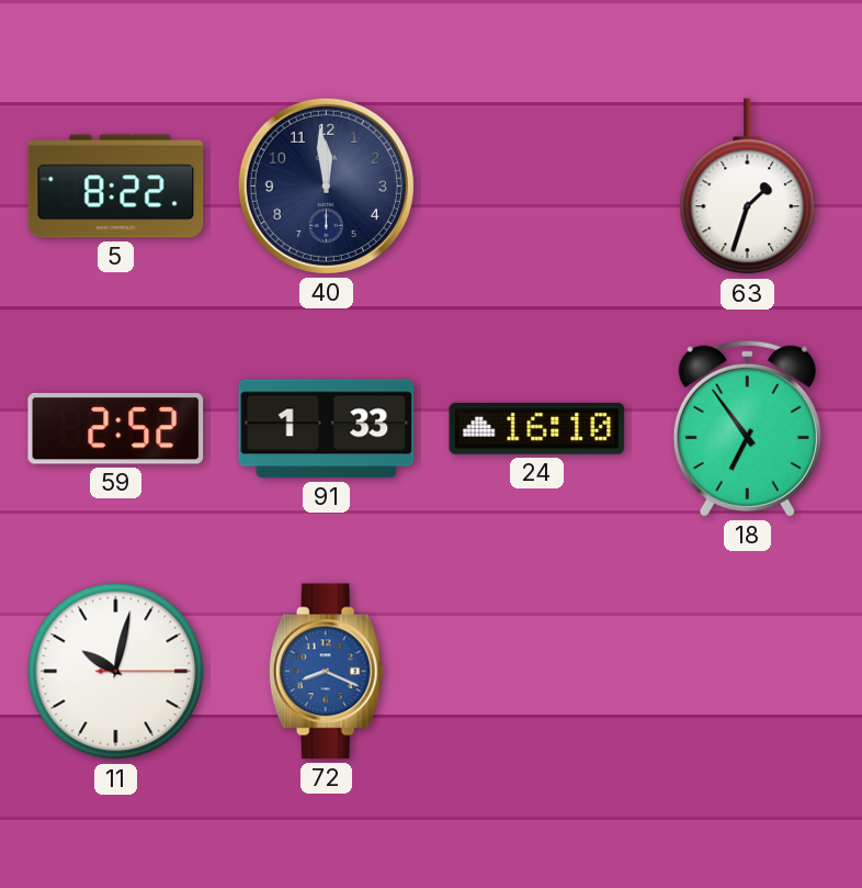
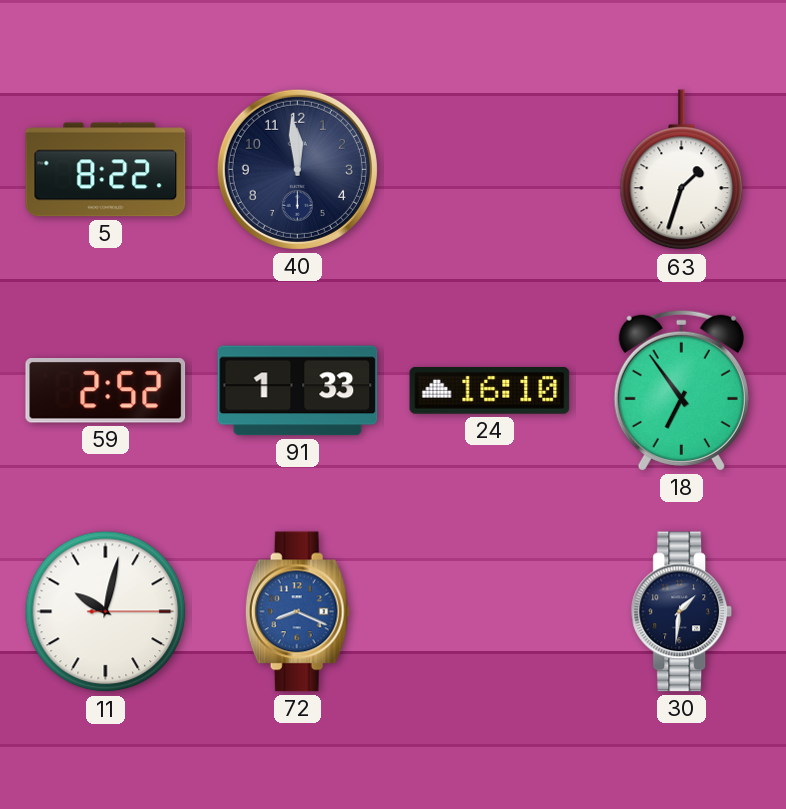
30: none -> 1:31
